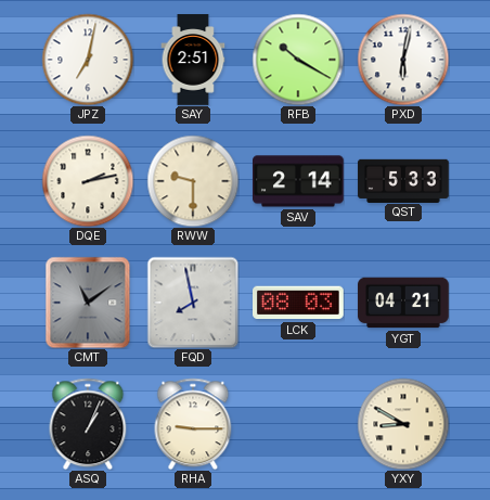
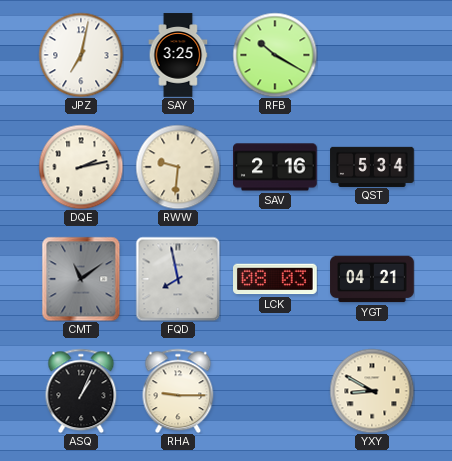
SAY: 2:51 -> 3:25
PXD: 6:02 -> none
RWW: 9:30 -> 9:31
SAV: 2:14 -> 2:16
QST: 5:33 -> 5:34
